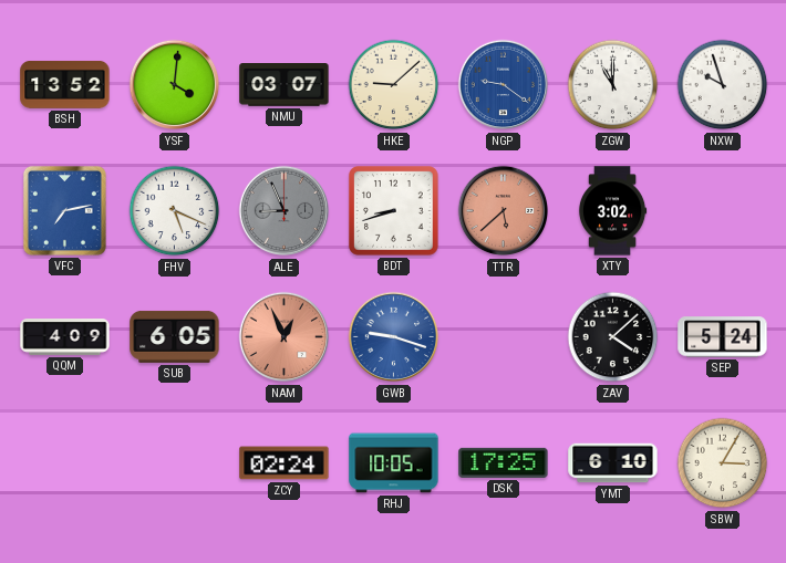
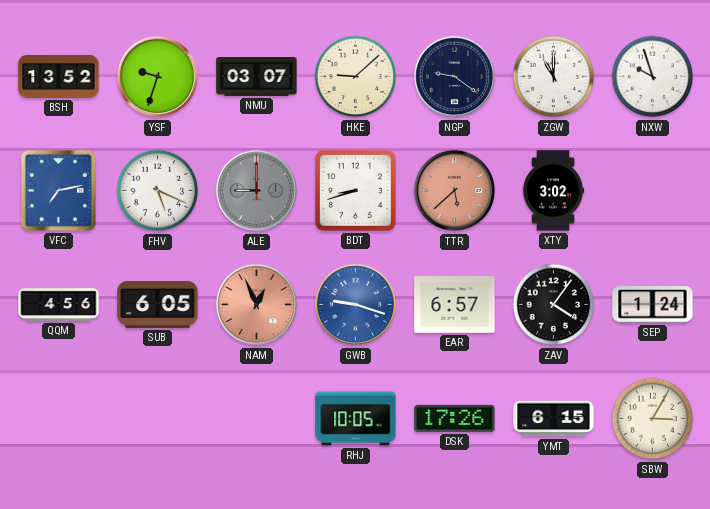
YSF: 4:01 -> 9:33
NGP dial: blue -> navy
ALE: 8:56 -> 9:00
QQM: 4:09 -> 4:56
EAR: none -> 6:57
ZAV: 4:08 -> 4:06
SEP: 5:24 -> 1:24
ZCY: 02:24 -> none
DSK: 17:25 -> 17:26
YMT: 6:10 -> 6:15
